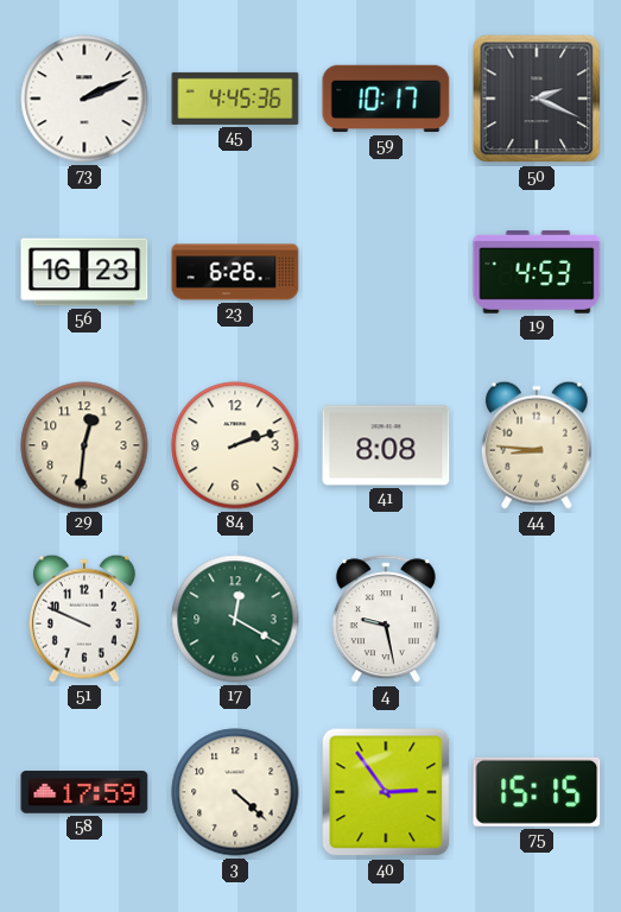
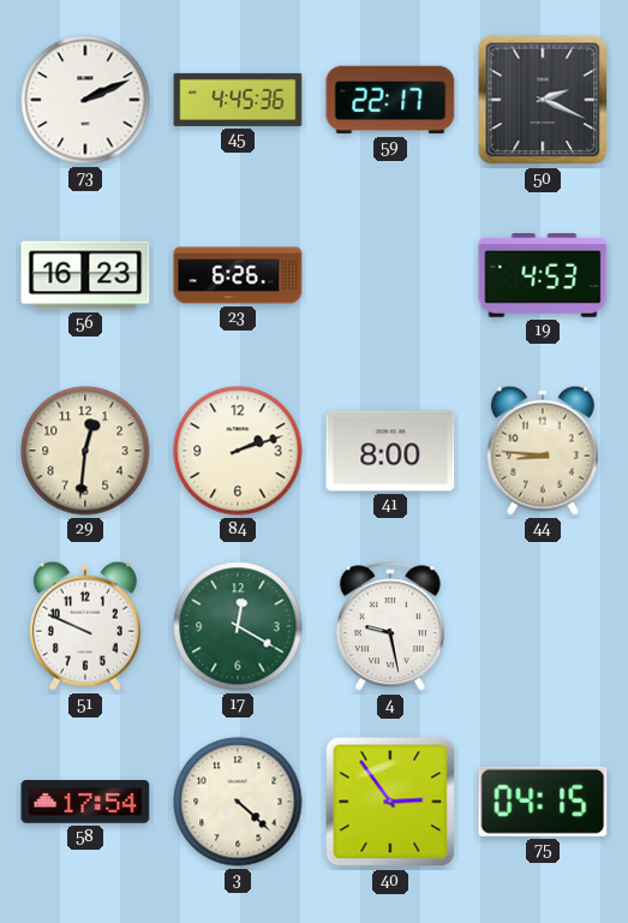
59: 10:17 -> 22:17
41: 8:08 -> 8:00
58: 17:59 -> 17:54
75: 15:15 -> 04:15
